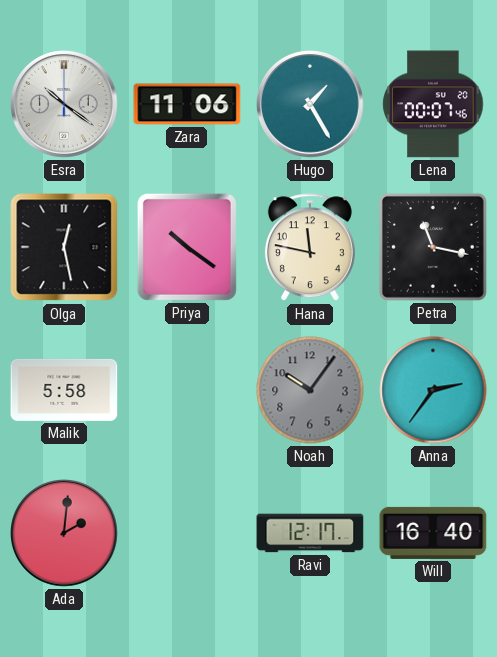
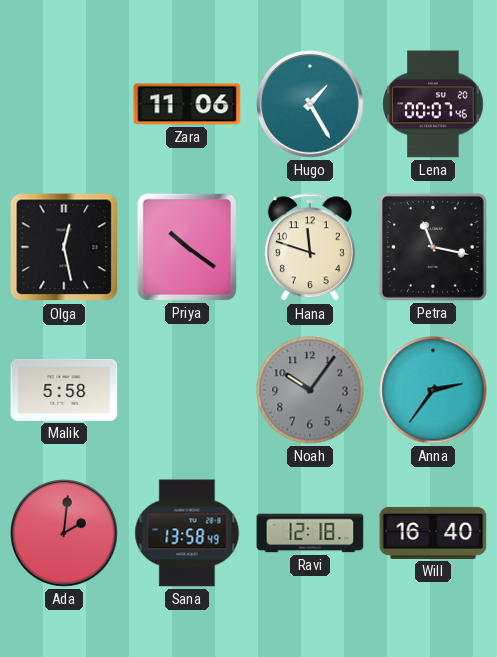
Esra: 10:21 -> none
Hana: 11:47 -> 11:48
Sana: none -> 13:58
Ravi: 12:17 -> 12:18
